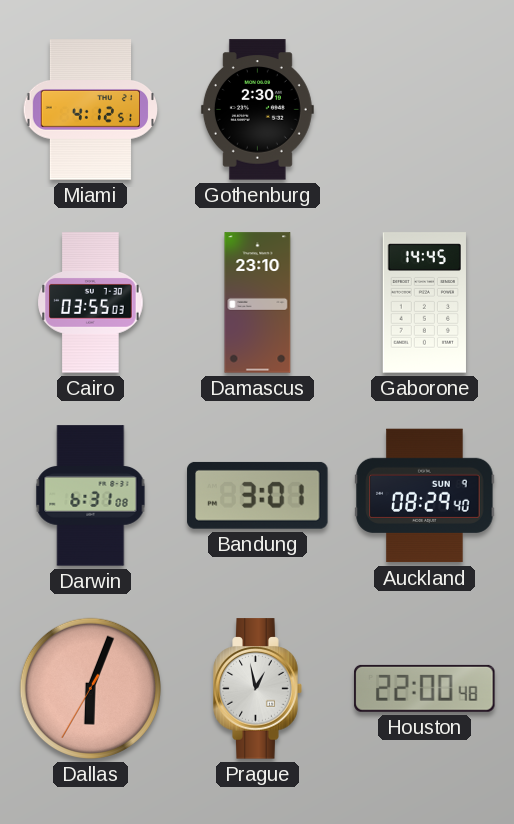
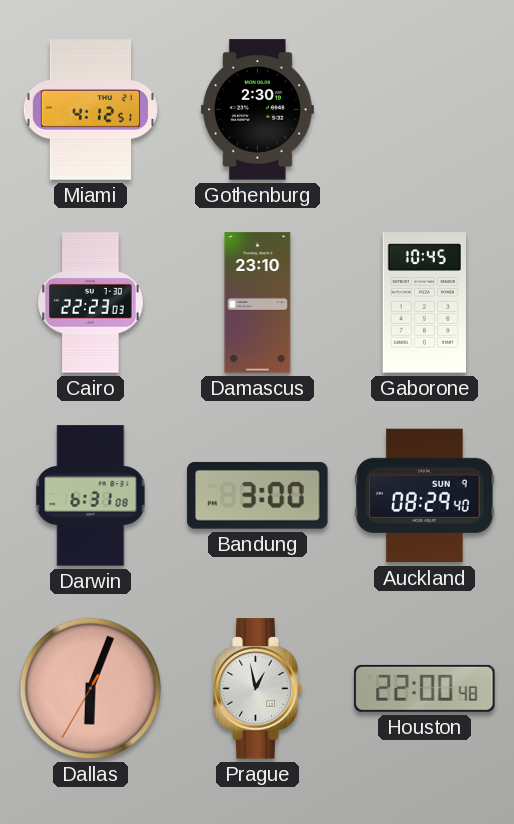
Cairo: 03:55 -> 22:23
Gaborone: 14:45 -> 10:45
Bandung: 3:01 -> 3:00
